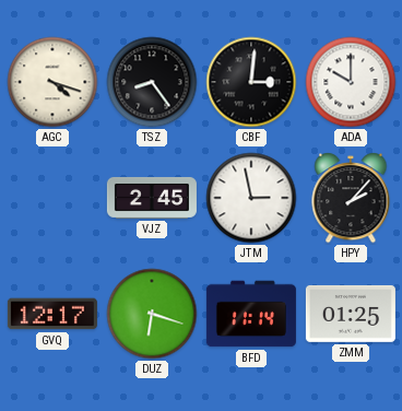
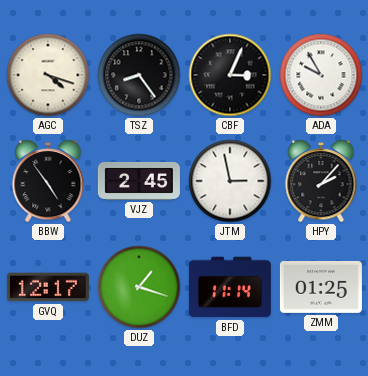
CBF: 3:01 -> 3:04
ADA: 10:00 -> 9:55
BBW: none -> 4:54
DUZ: 6:18 -> 1:18
